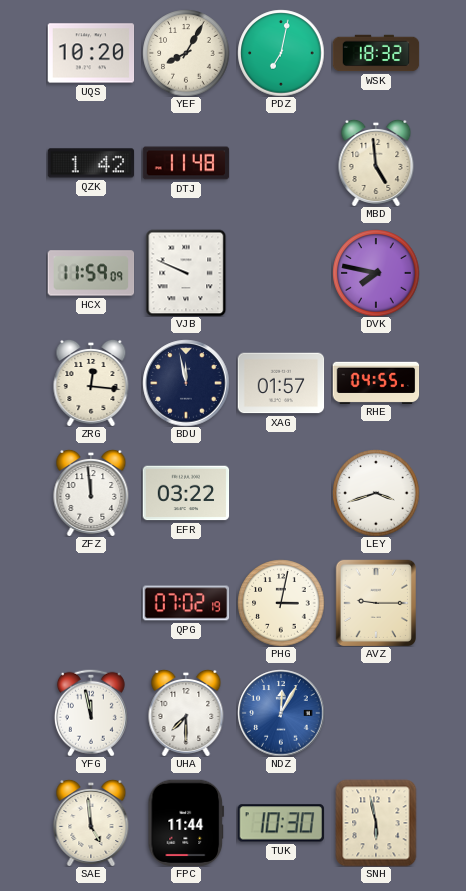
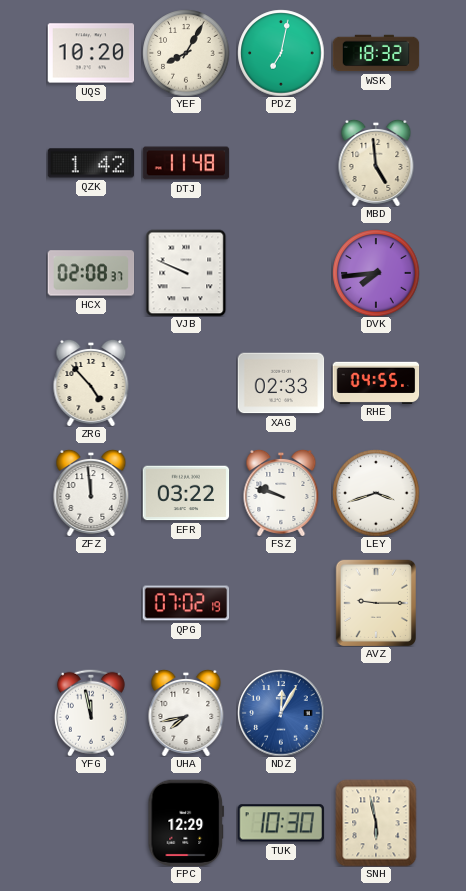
HCX: 11:59 -> 02:08
DVK: 7:47 -> 7:44
ZRG: 12:16 -> 4:53
BDU: 11:58 -> none
XAG: 01:57 -> 02:33
FSZ: none -> 9:48
PHG: 3:02 -> none
UHA: 7:30 -> 7:43
SAE: 4:59 -> none
FPC: 11:44 -> 12:29
